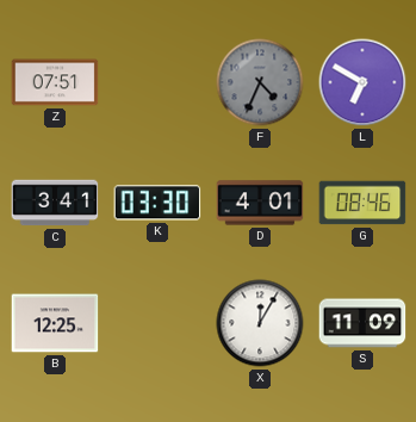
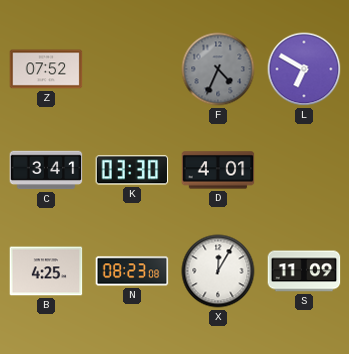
Z: 07:51 -> 07:52
G: 08:46 -> none
B: 12:25 -> 4:25
N: none -> 08:23
